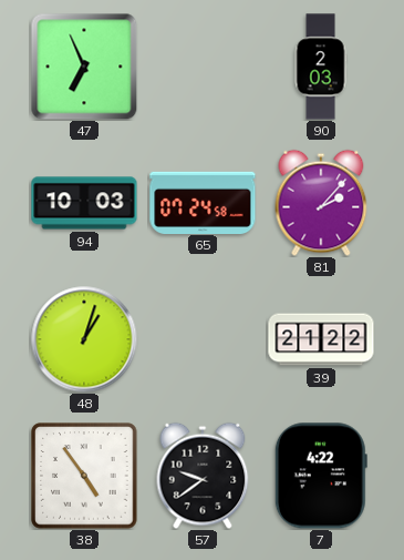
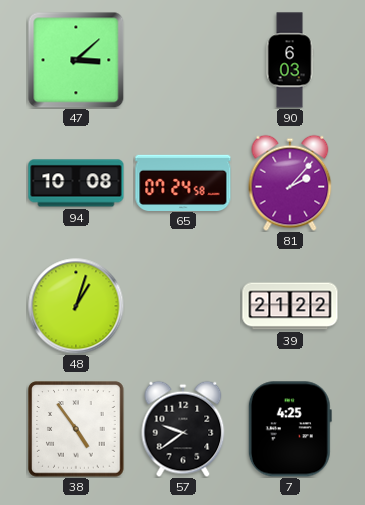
47: 6:56 -> 3:08
90: 2:03 -> 6:03
94: 10:03 -> 10:08
7: 4:22 -> 4:25
